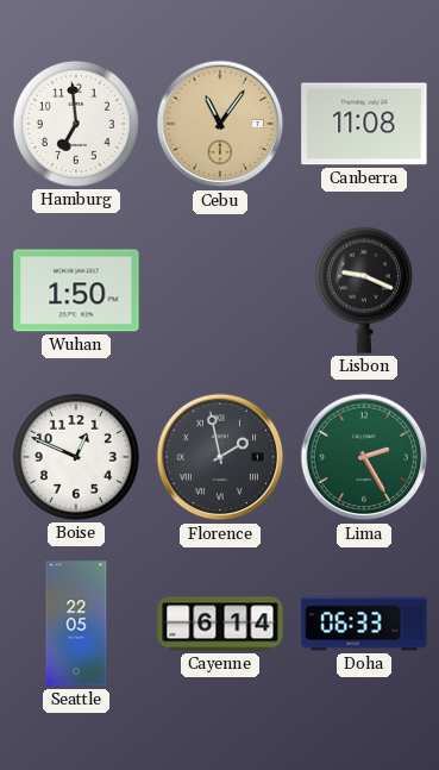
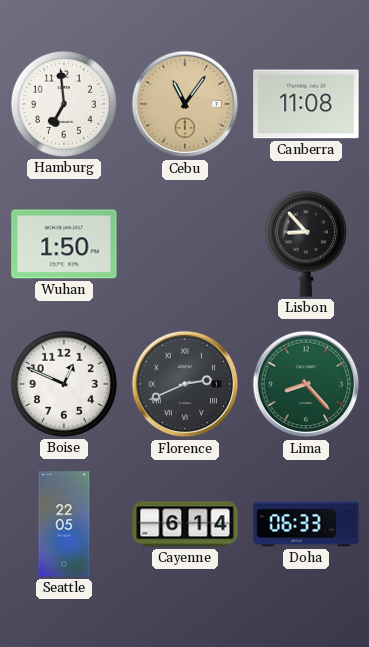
Lisbon: 9:19 -> 8:53
Florence: 1:58 -> 2:41
Lima: 2:25 -> 8:23
